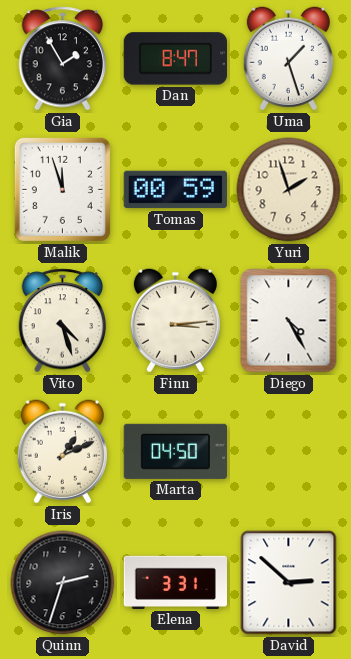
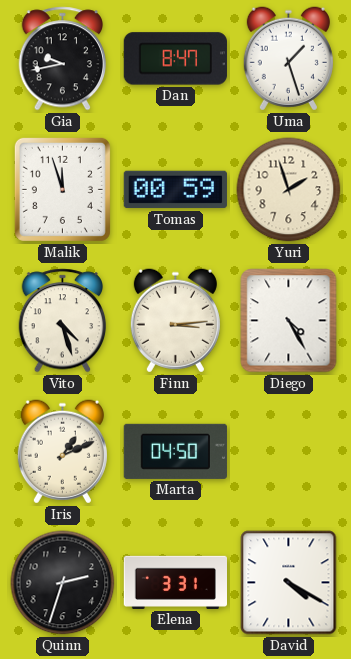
Gia: 1:55 -> 9:43
David: 2:52 -> 4:20
